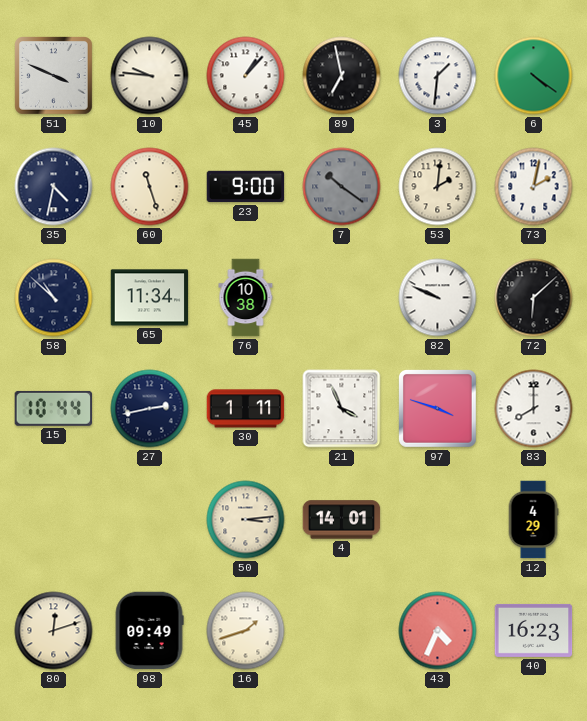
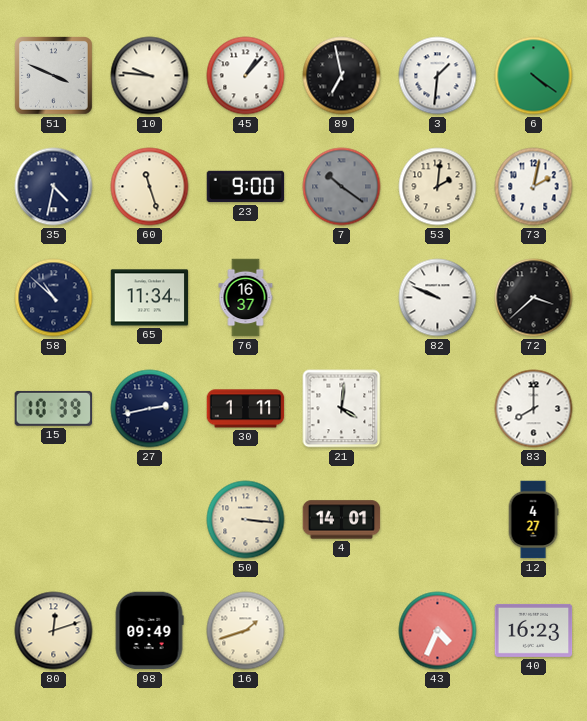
76: 10:38 -> 16:37
72: 6:08 -> 3:38
15: 10:44 -> 10:39
21: 3:56 -> 4:01
97: 3:48 -> none
50: 3:14 -> 3:16
12: 4:29 -> 4:27
